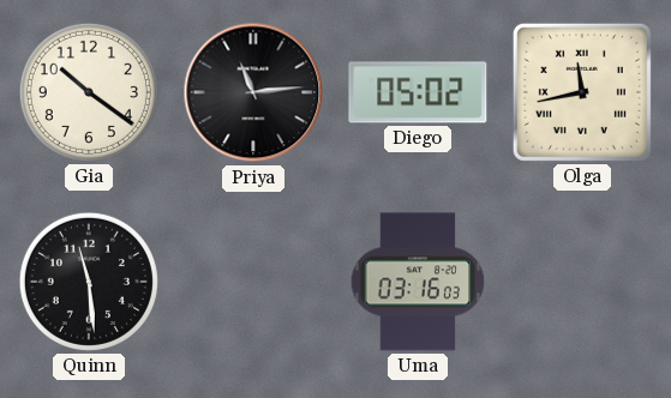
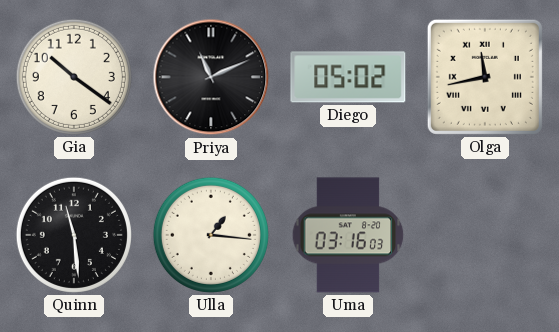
Priya: 11:14 -> 11:11
Ulla: none -> 1:16
